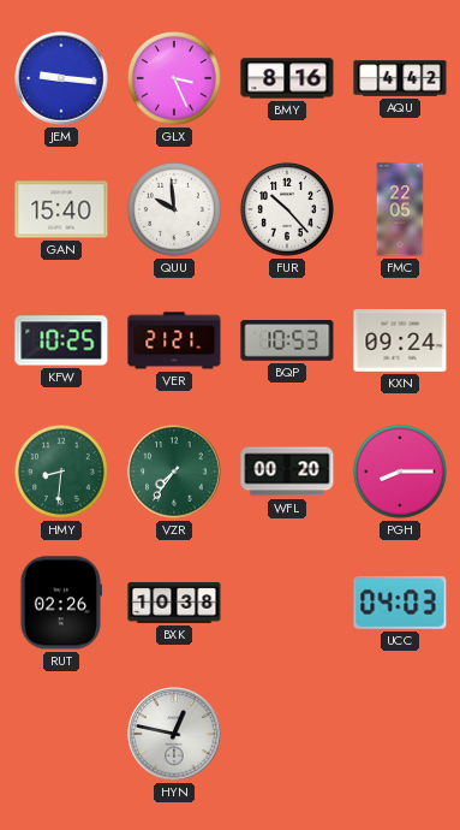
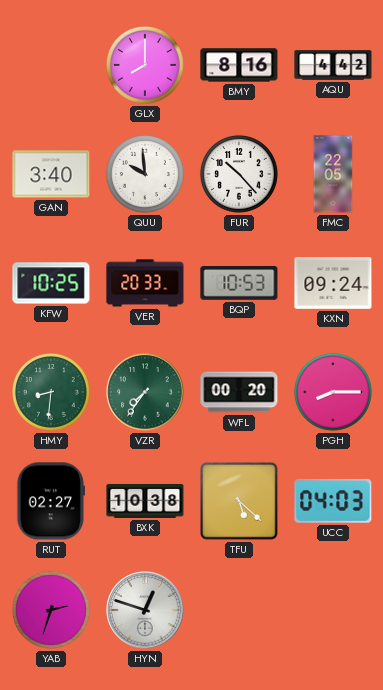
JEM: 9:16 -> none
GLX: 3:26 -> 8:00
GAN: 15:40 -> 3:40
VER: 21:21 -> 20:33
RUT: 02:26 -> 02:27
TFU: none -> 5:22
YAB: none -> 2:33
HYN: 12:47 -> 12:48
